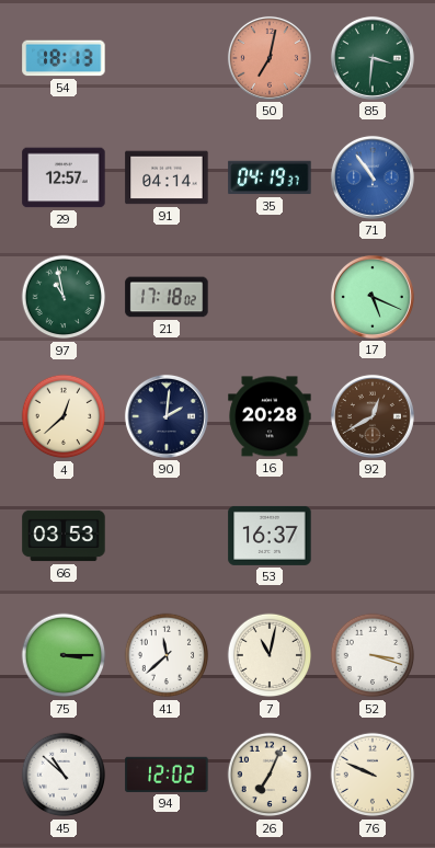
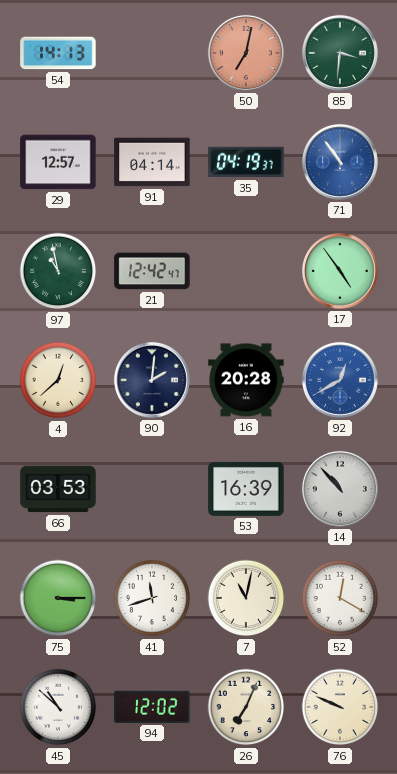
54: 18:13 -> 14:13
21: 17:18 -> 12:42
17: 5:19 -> 4:54
92 dial: brown -> blue
53: 16:37 -> 16:39
14: none -> 10:53
41: 11:38 -> 11:42
52: 3:18 -> 12:20
